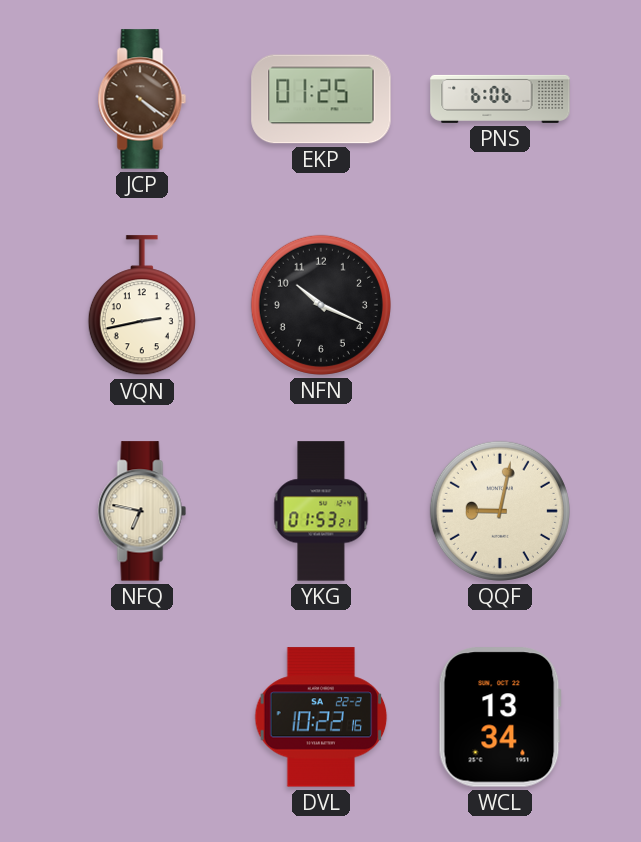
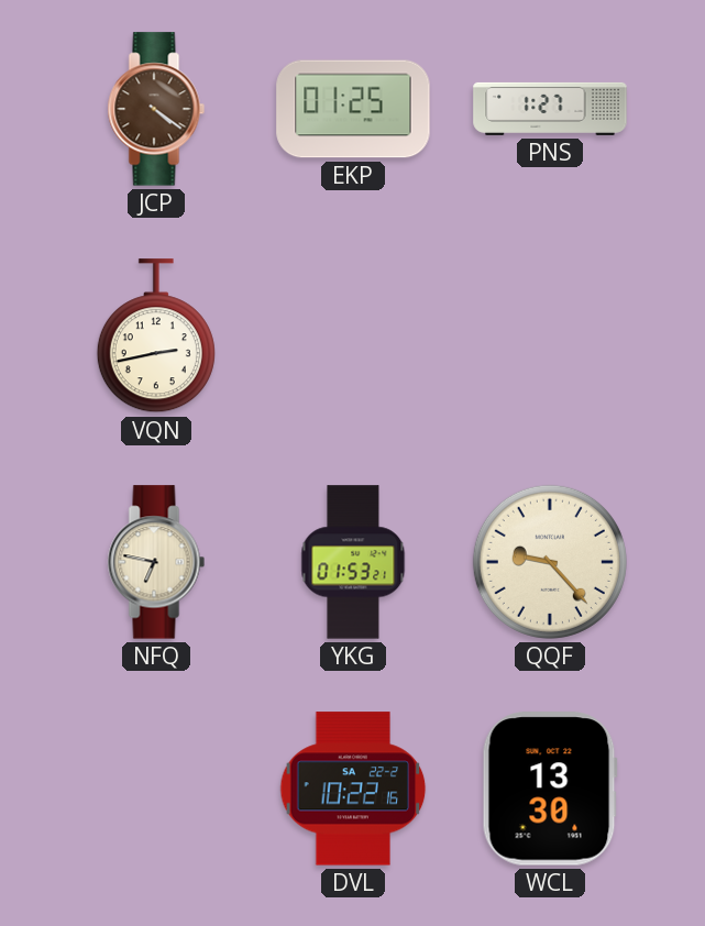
PNS: 6:06 -> 1:27
NFN: 10:19 -> none
QQF: 9:02 -> 9:23
WCL: 13:34 -> 13:30
